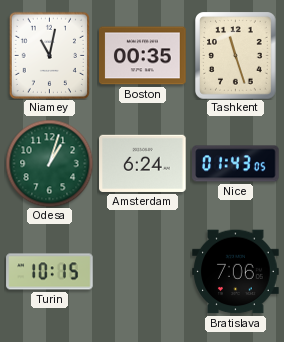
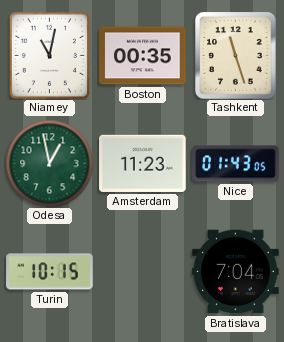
Odesa: 1:03 -> 12:58
Amsterdam: 6:24 -> 11:23
Bratislava: 7:06 -> 7:04
